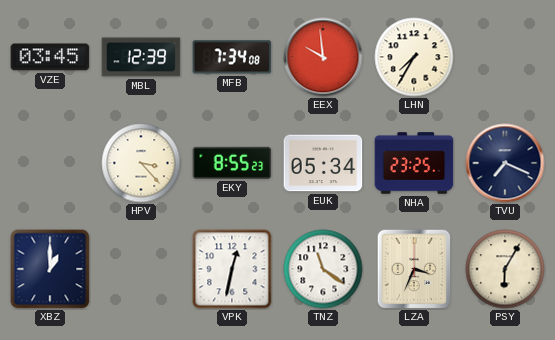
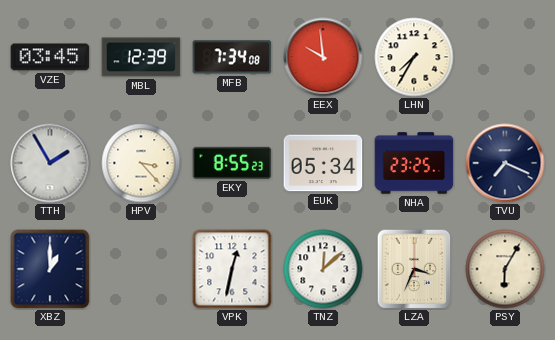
TTH: none -> 1:55
TNZ: 11:21 -> 12:08
